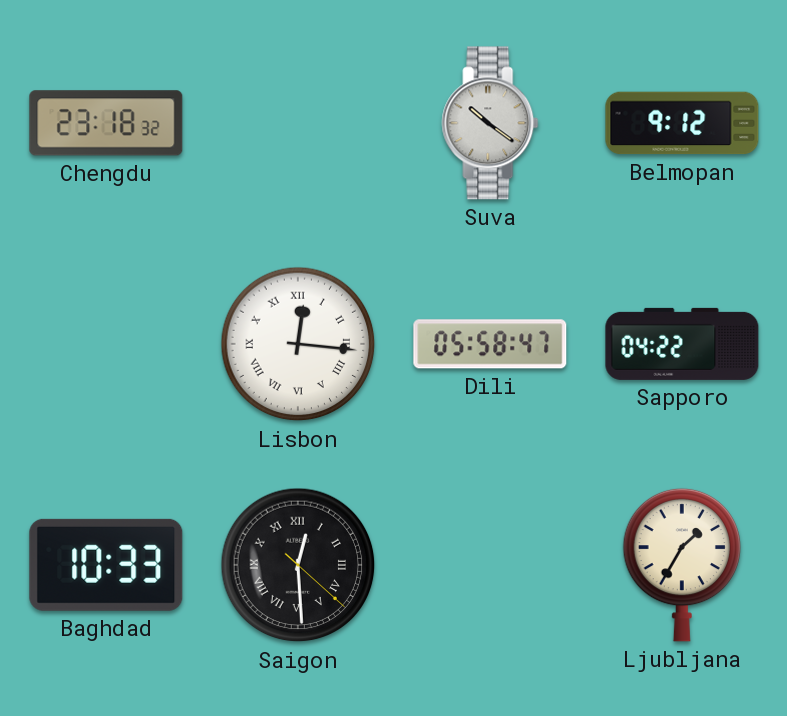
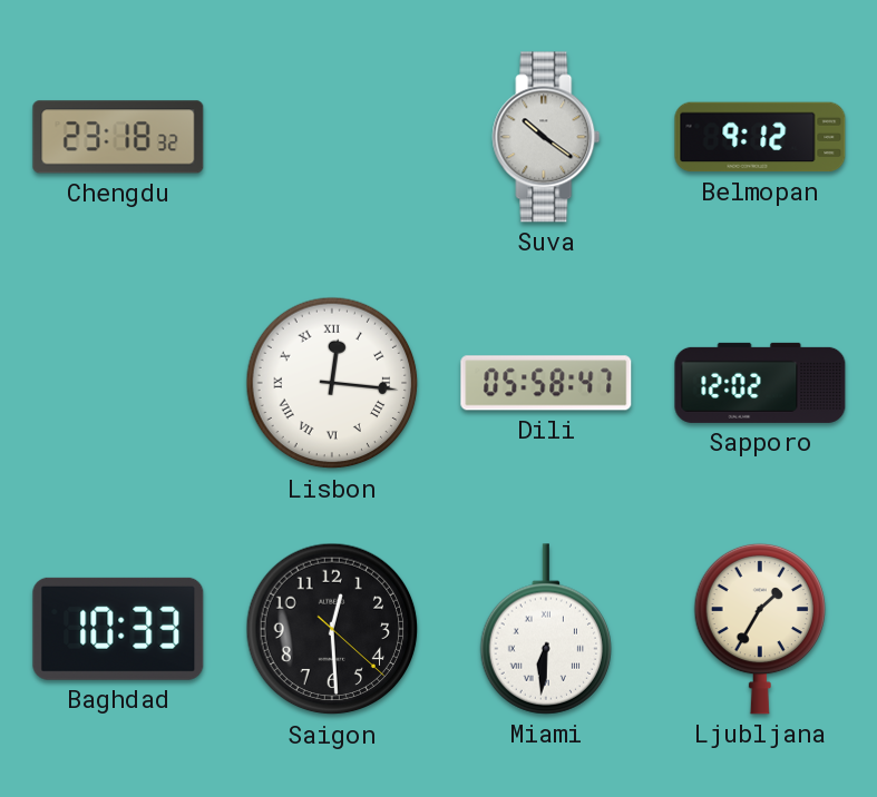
Sapporo: 04:22 -> 12:02
Saigon numerals: Roman -> Arabic
Miami: none -> 6:31
